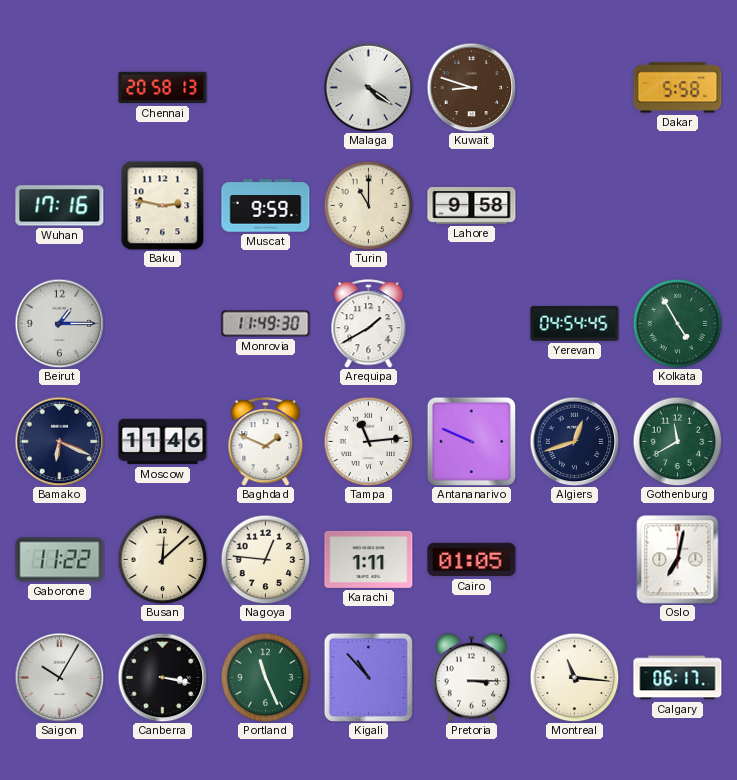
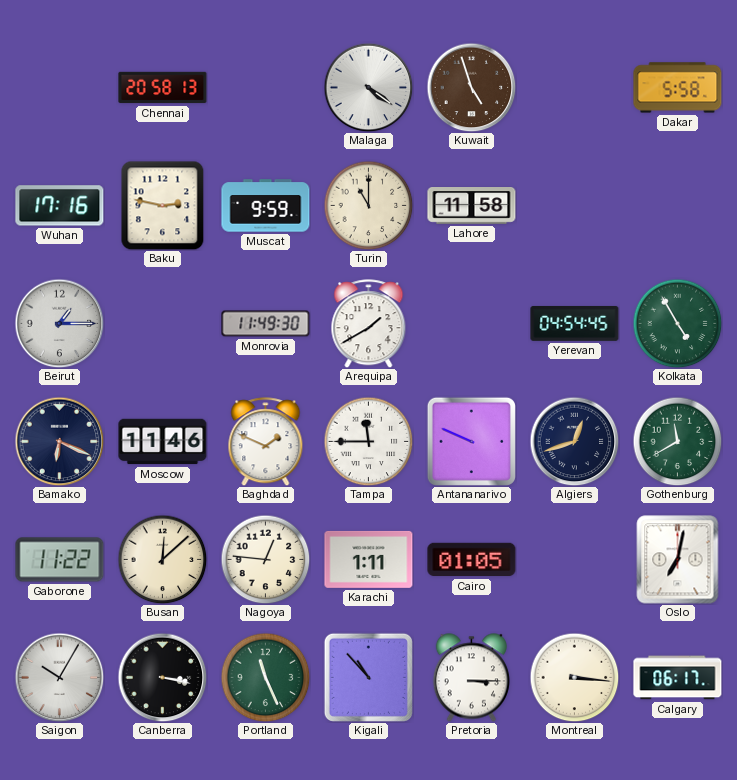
Kuwait: 8:48 -> 4:57
Lahore: 9:58 -> 11:58
Tampa: 11:14 -> 11:45
Montreal: 11:16 -> 3:16
